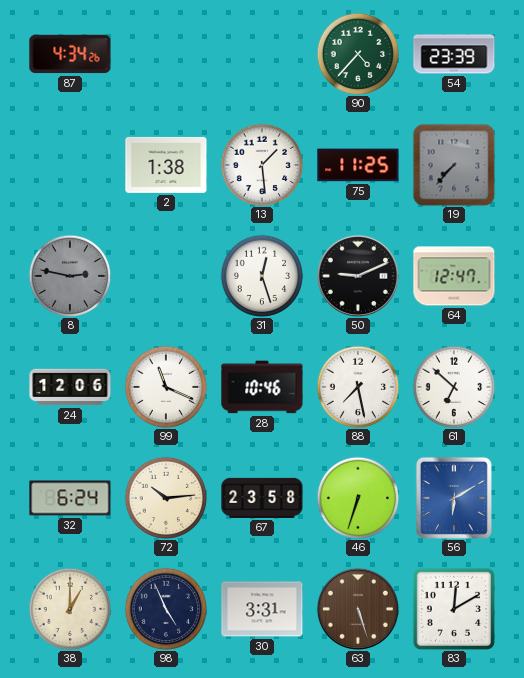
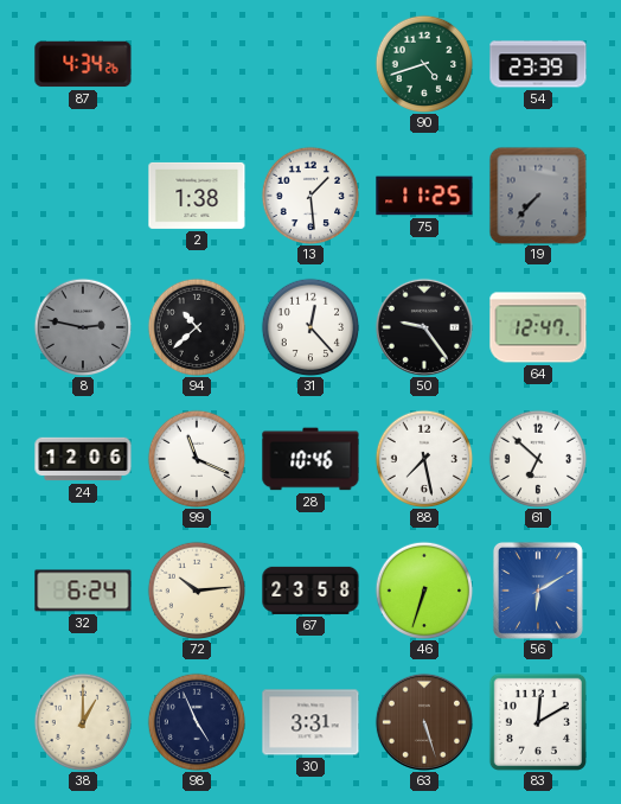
90: 4:37 -> 4:42
94: none -> 10:38
31: 12:27 -> 12:23
50: 9:11 -> 9:24
